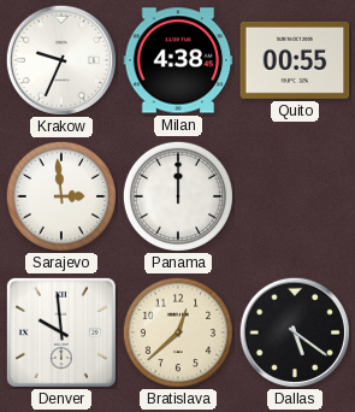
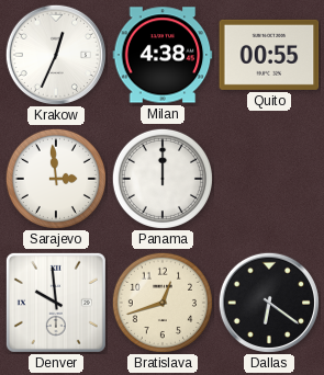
Krakow: 9:34 -> 12:34
Bratislava: 12:38 -> 12:42
Dallas: 5:21 -> 6:21
